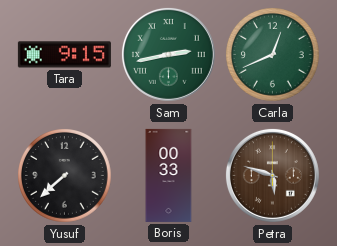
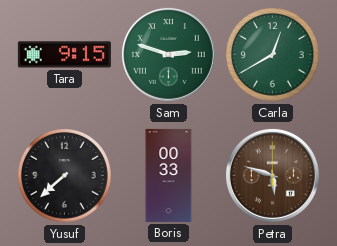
Sam: 2:43 -> 2:48
Carla: 12:41 -> 12:40
